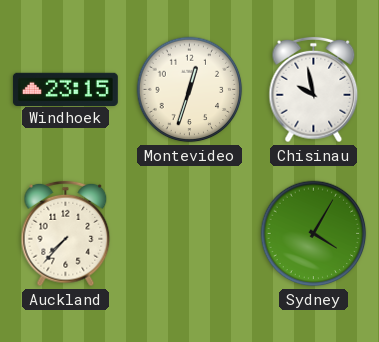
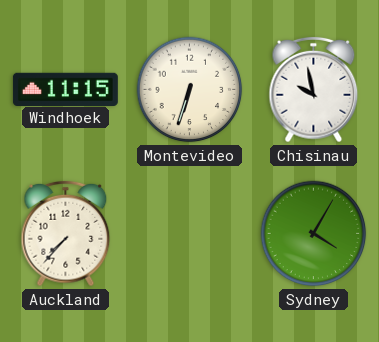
Windhoek: 23:15 -> 11:15
Montevideo: 12:33 -> 6:33
